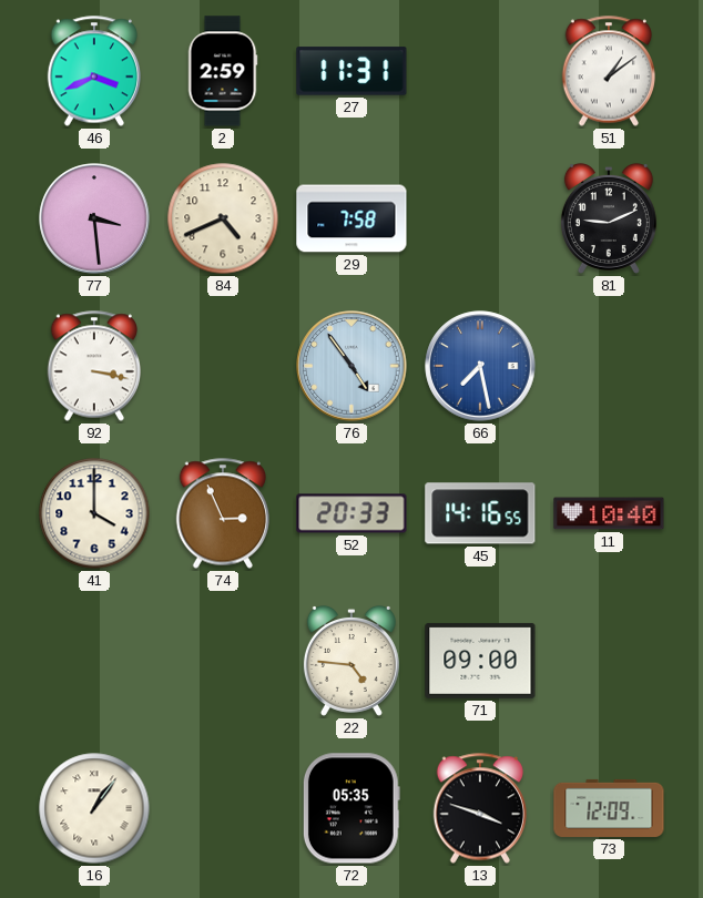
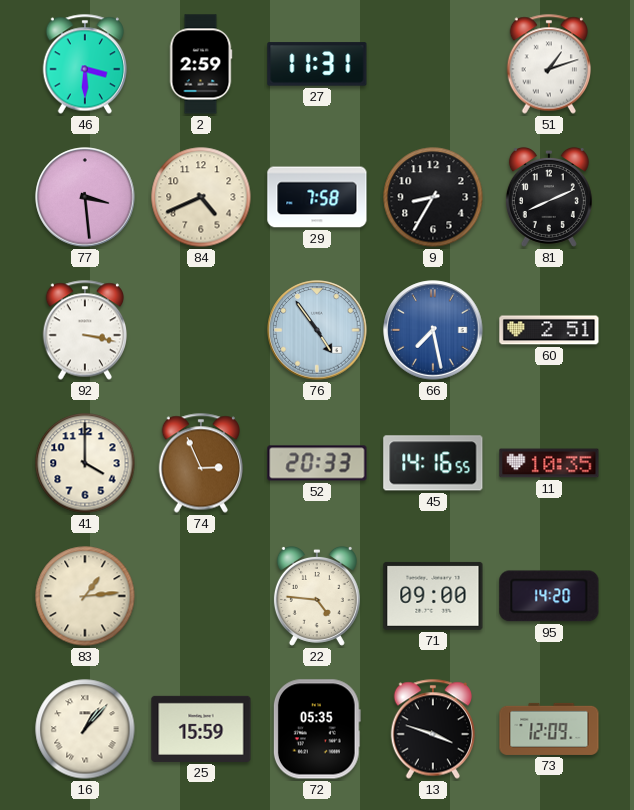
46: 3:41 -> 3:30
51: 1:09 -> 1:12
9: none -> 8:35
81: 9:11 -> 8:11
60: none -> 2:51
11: 10:40 -> 10:35
83: none -> 1:14
95: none -> 14:20
16: 1:06 -> 1:07
25: none -> 15:59
